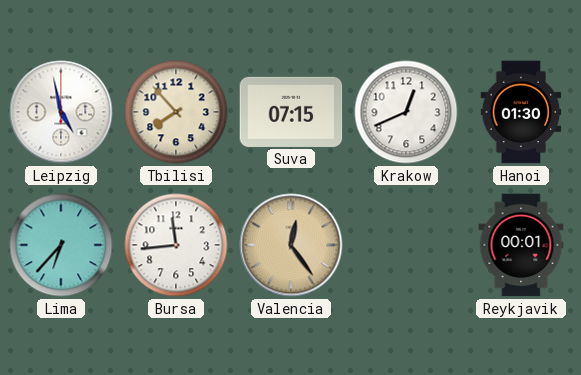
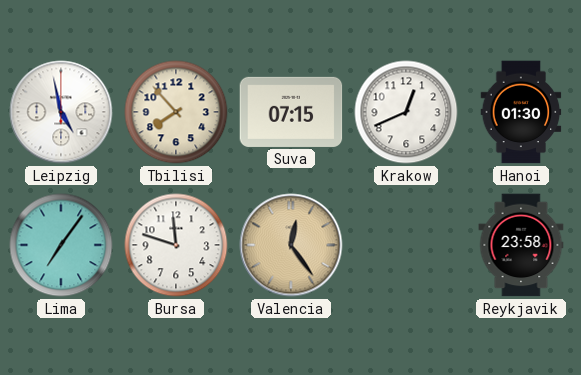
Lima: 6:37 -> 7:06
Bursa: 11:44 -> 11:48
Reykjavik: 00:01 -> 23:58
